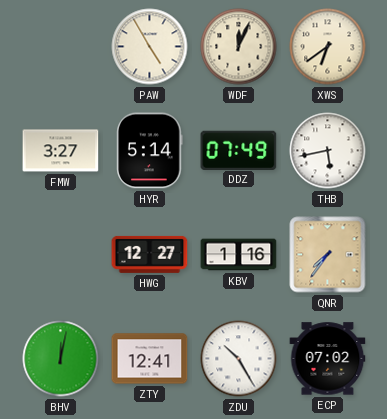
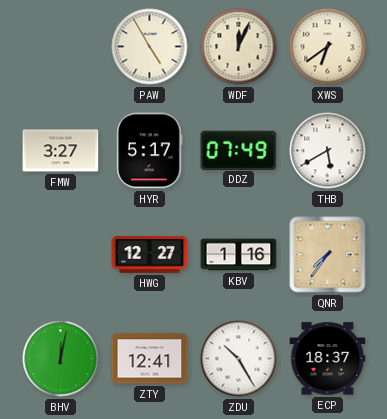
HYR: 5:14 -> 5:17
THB: 5:43 -> 5:40
ECP: 07:02 -> 18:37
